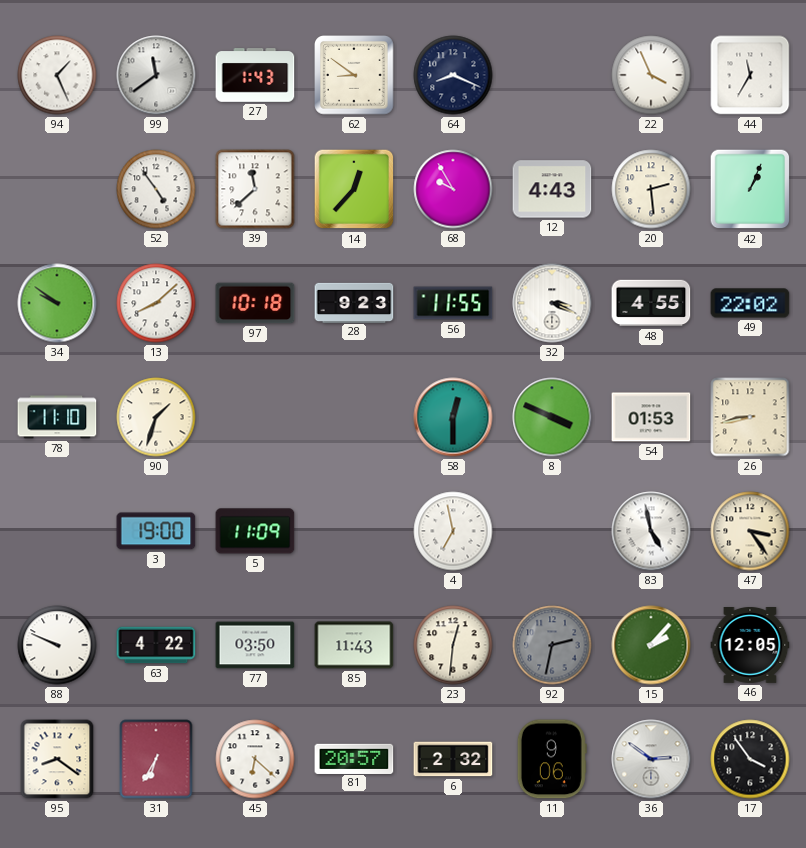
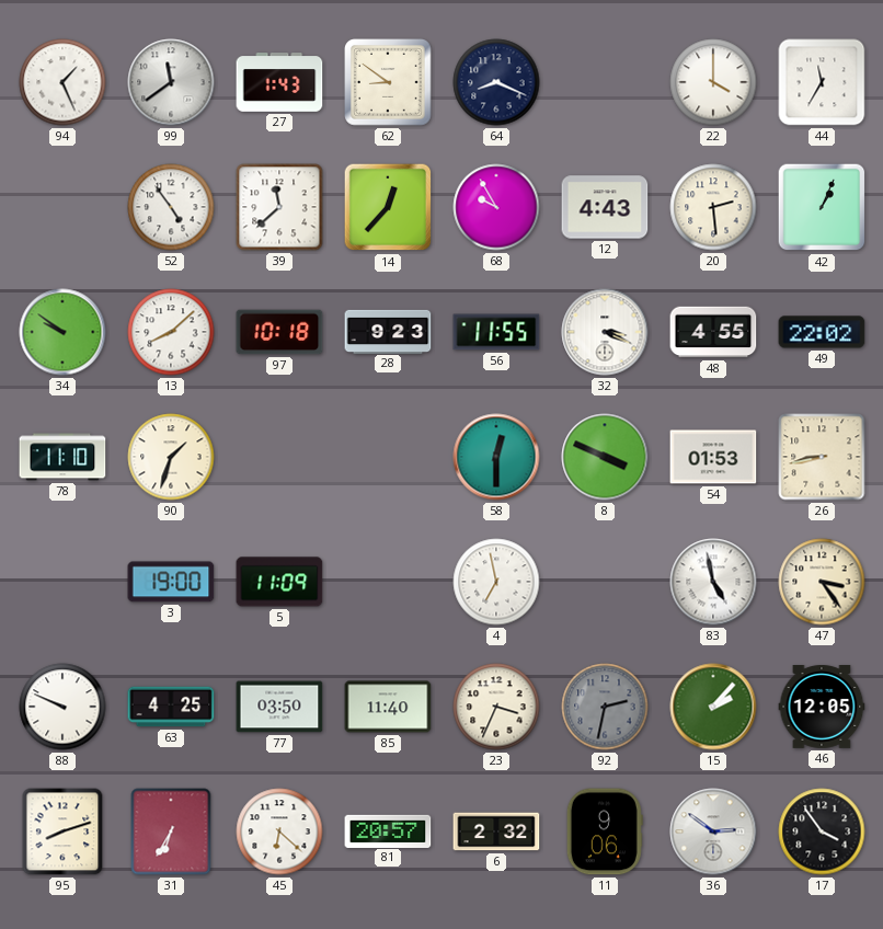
22: 3:56 -> 4:00
63: 4:22 -> 4:25
85: 11:43 -> 11:40
23: 12:31 -> 3:34
95: 8:21 -> 8:12
